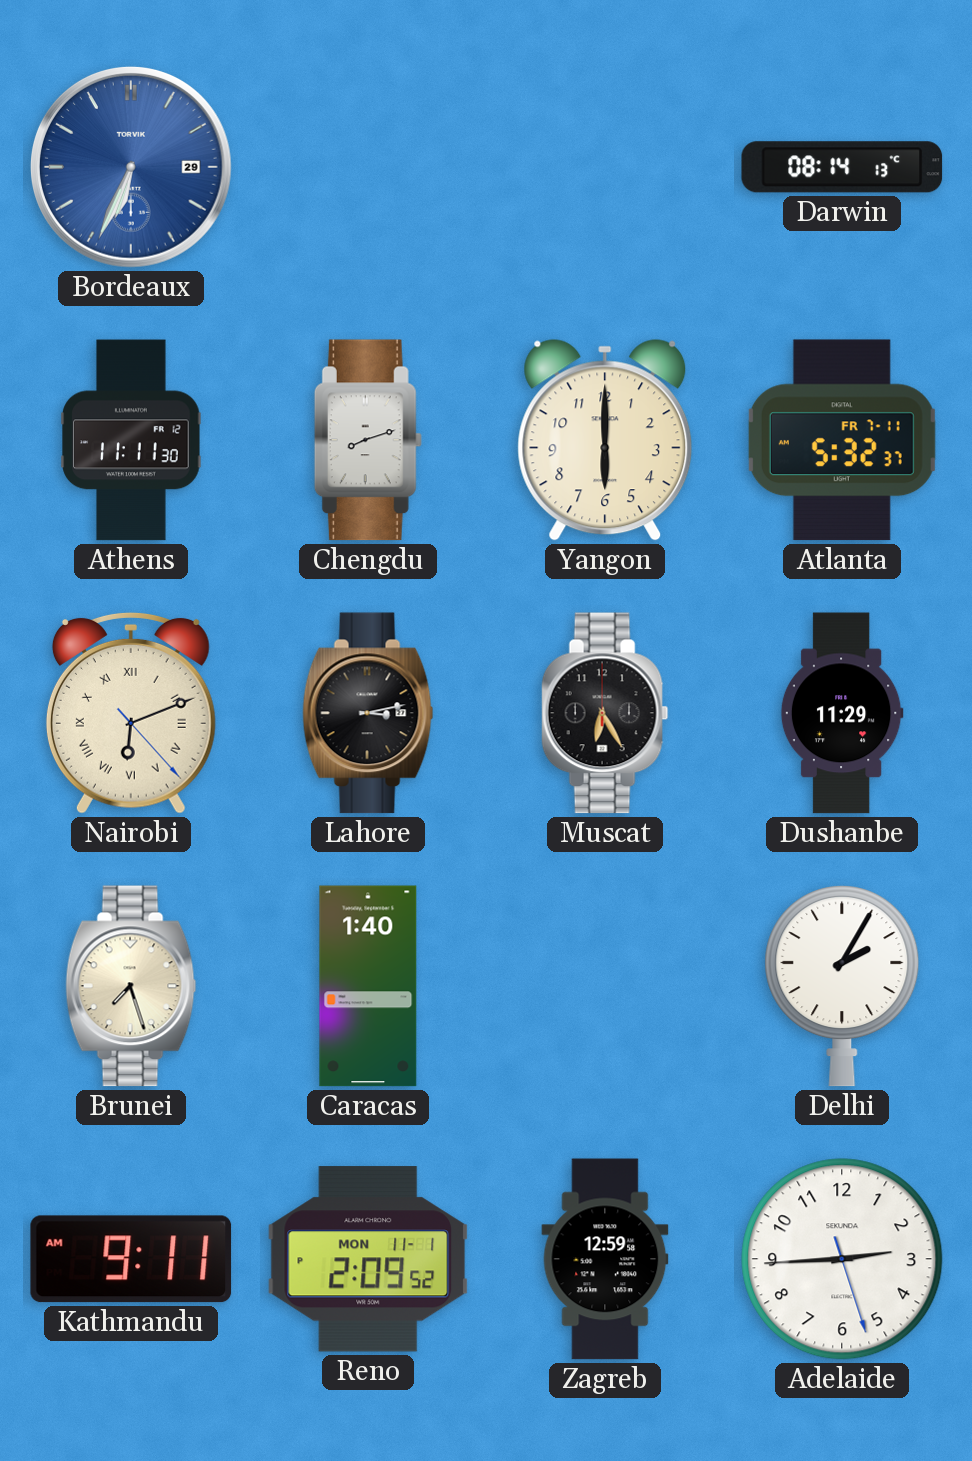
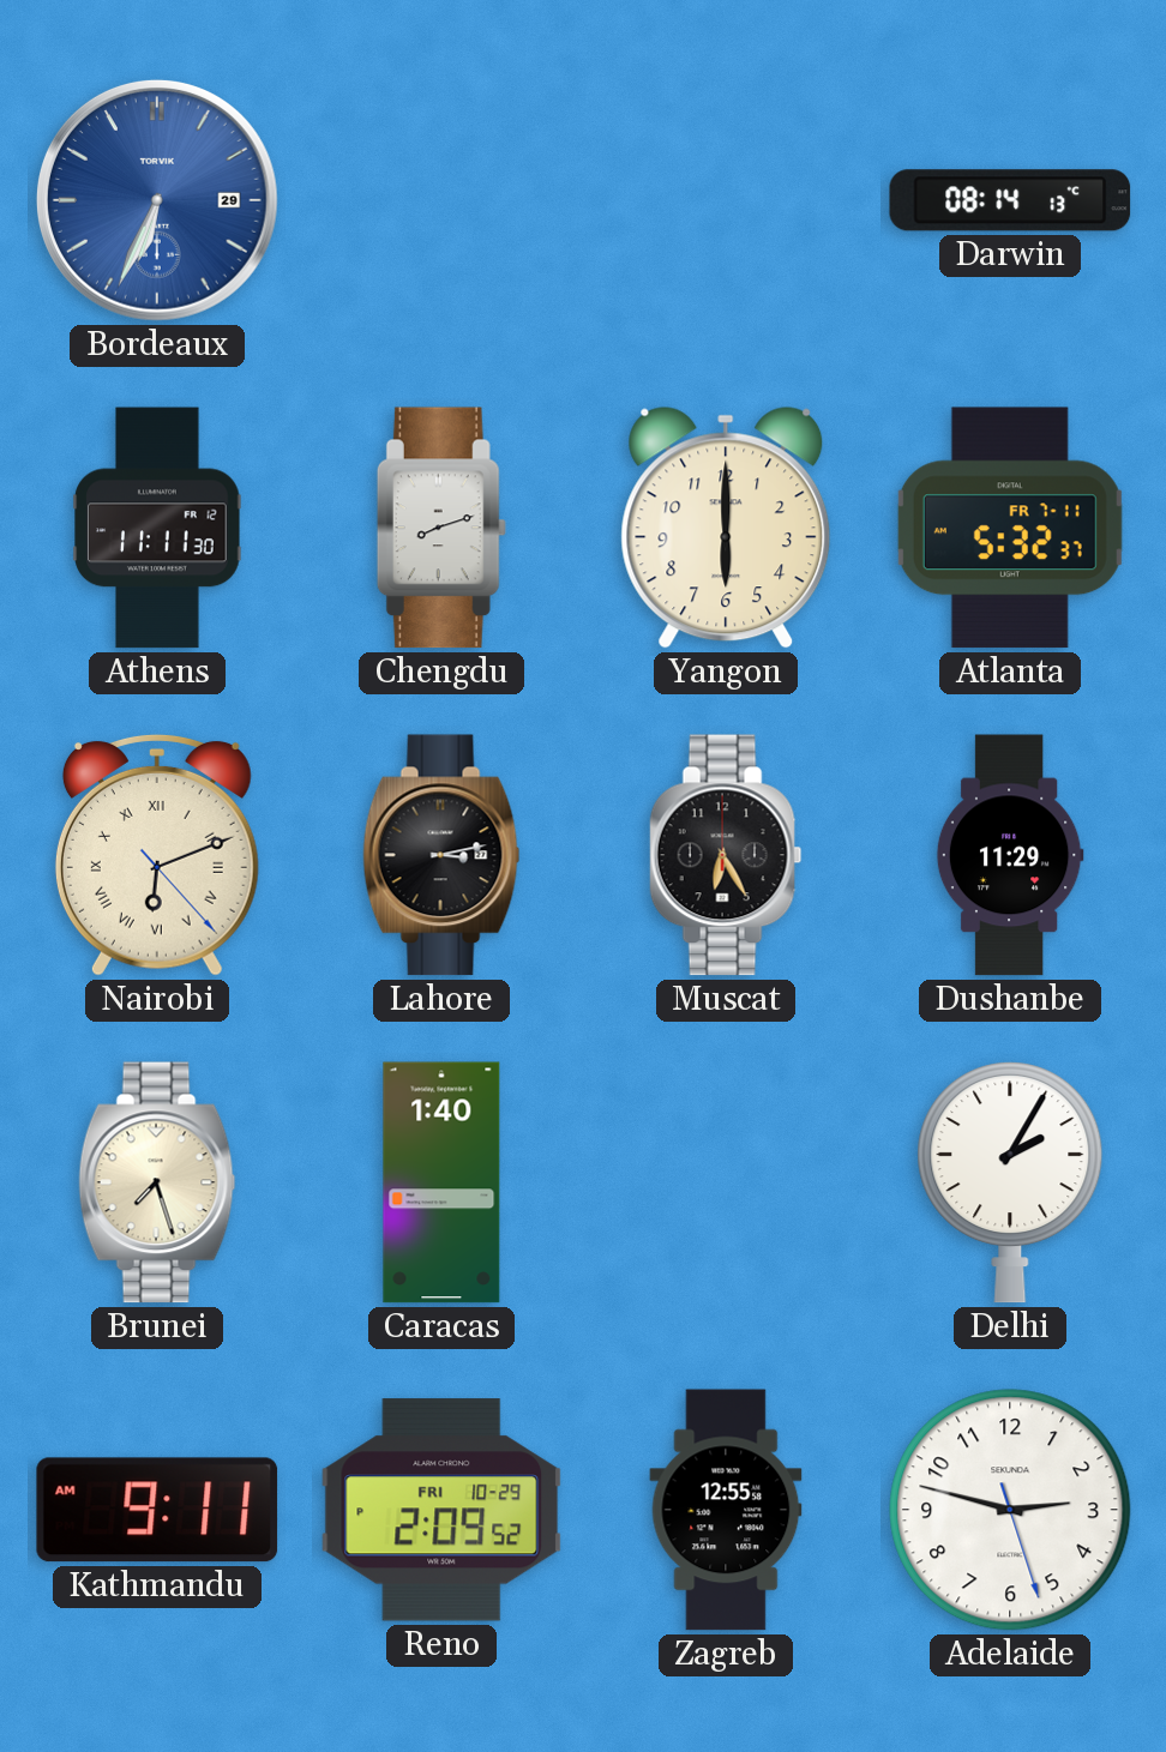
Reno date: MON 11-1 -> FRI 10-29
Zagreb: 12:59 -> 12:55
Adelaide: 2:44 -> 2:47
